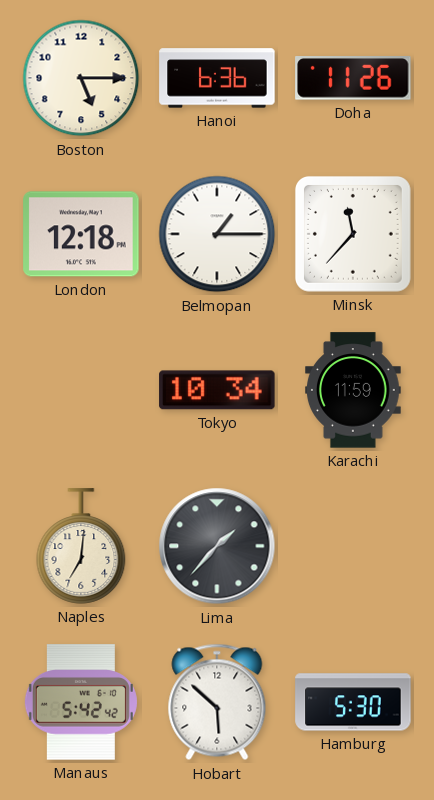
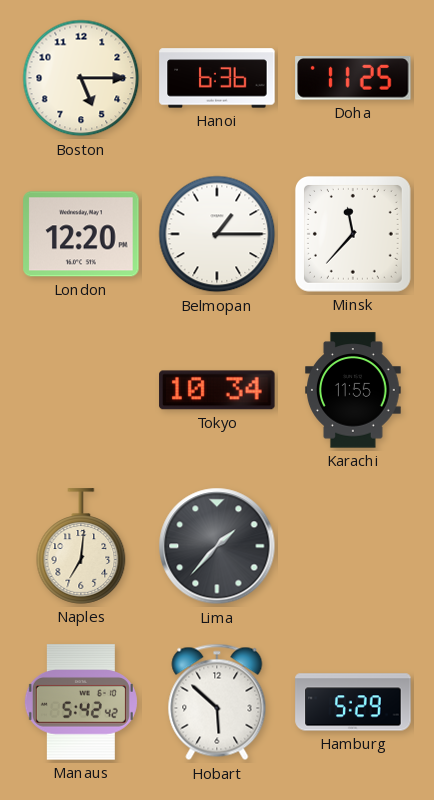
Doha: 11:26 -> 11:25
London: 12:18 -> 12:20
Karachi: 11:59 -> 11:55
Hamburg: 5:30 -> 5:29
